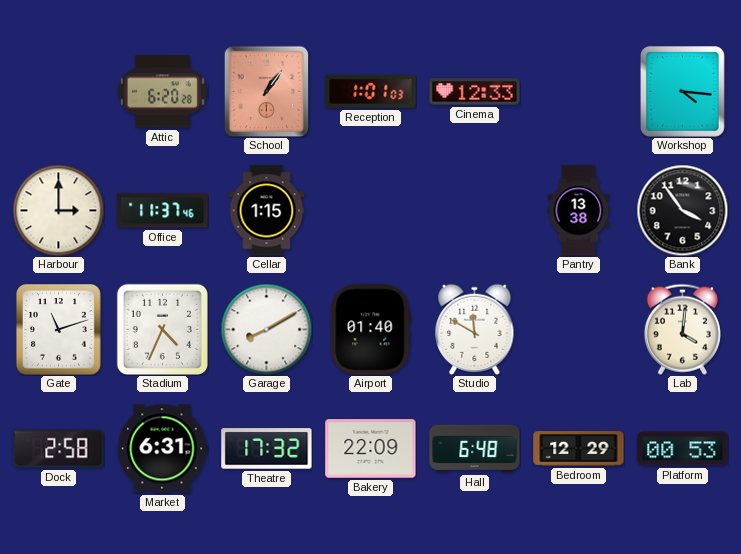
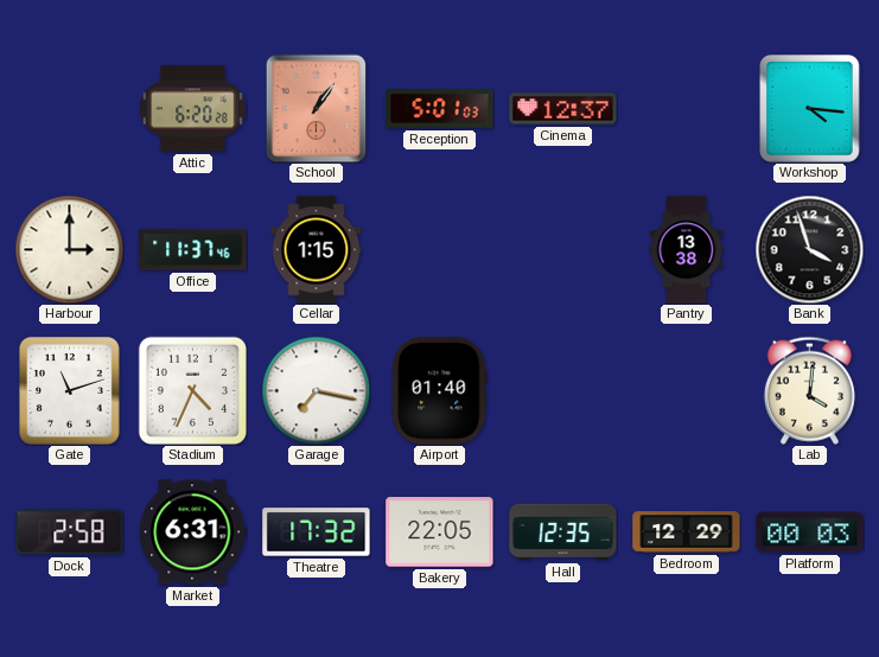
Reception: 1:01 -> 5:01
Cinema: 12:33 -> 12:37
Bank: 3:54 -> 3:57
Garage: 8:10 -> 7:17
Studio: 11:50 -> none
Bakery: 22:09 -> 22:05
Hall: 6:48 -> 12:35
Platform: 00:53 -> 00:03
